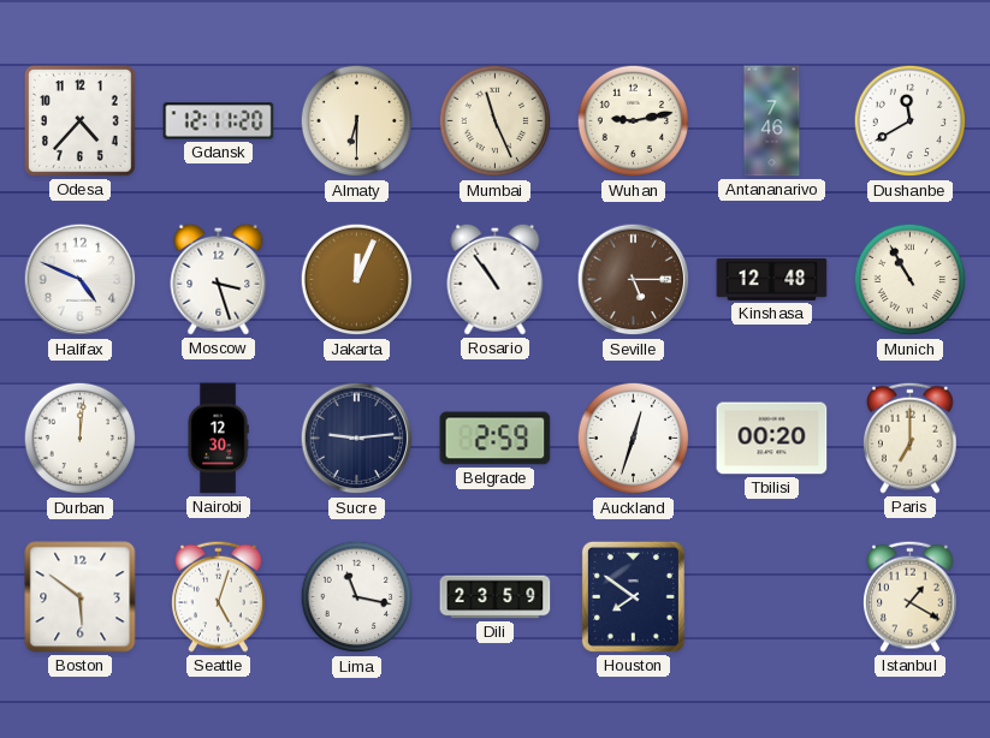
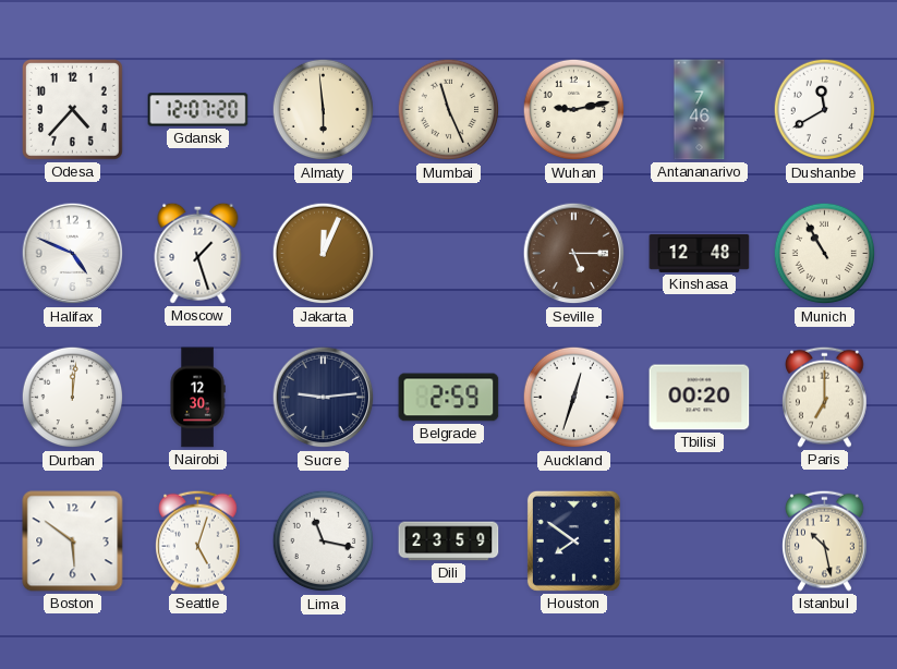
Gdansk: 12:11 -> 12:07
Almaty: 6:30 -> 5:59
Moscow: 3:27 -> 1:27
Rosario: 10:54 -> none
Istanbul: 1:20 -> 10:28
